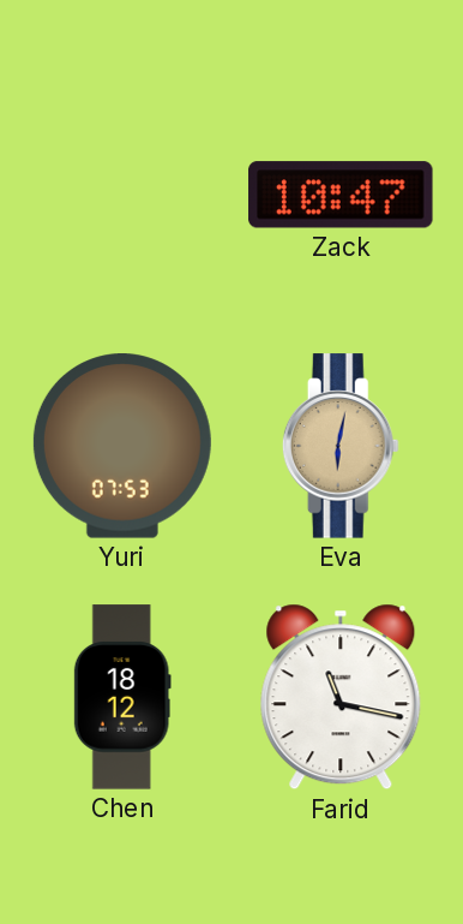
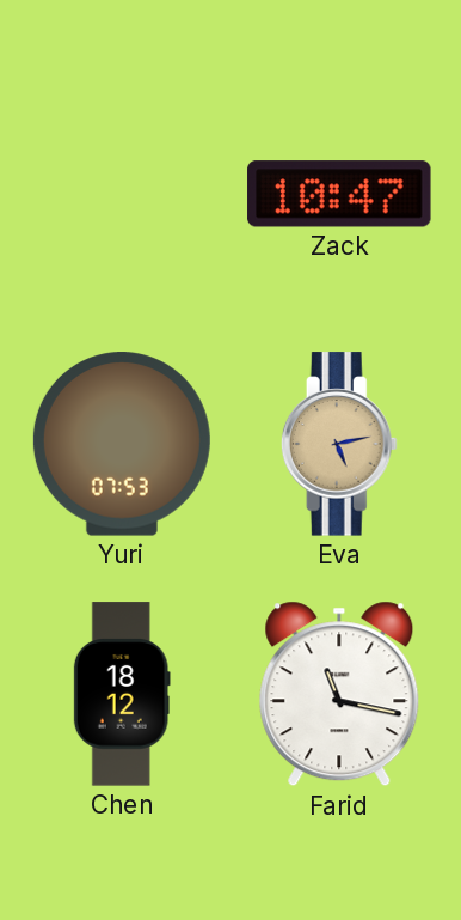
Eva: 6:02 -> 5:13
